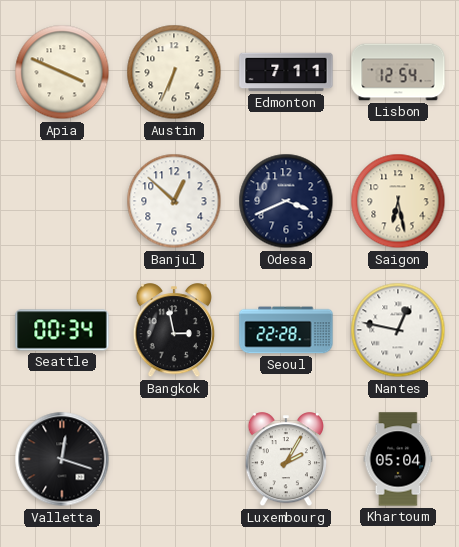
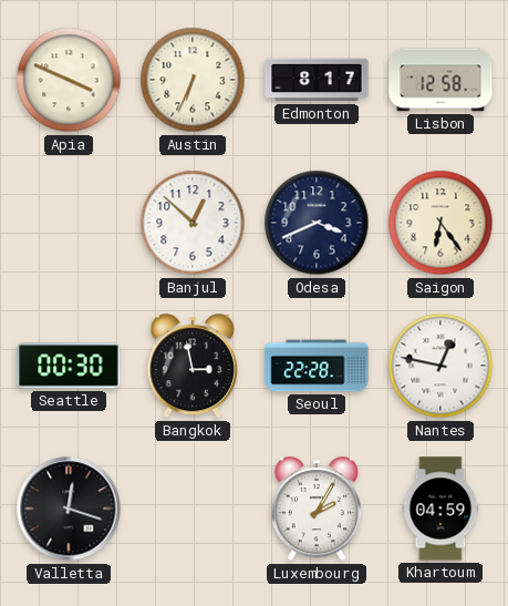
Edmonton: 7:11 -> 8:17
Lisbon: 12:54 -> 12:58
Saigon: 6:28 -> 6:24
Seattle: 00:34 -> 00:30
Khartoum: 05:04 -> 04:59
